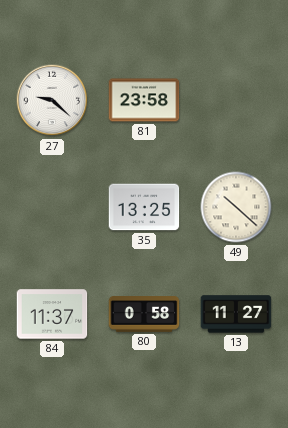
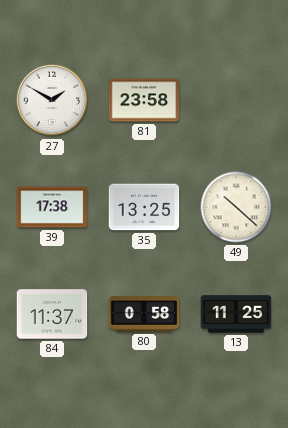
27: 9:22 -> 1:50
39: none -> 17:38
13: 11:27 -> 11:25
